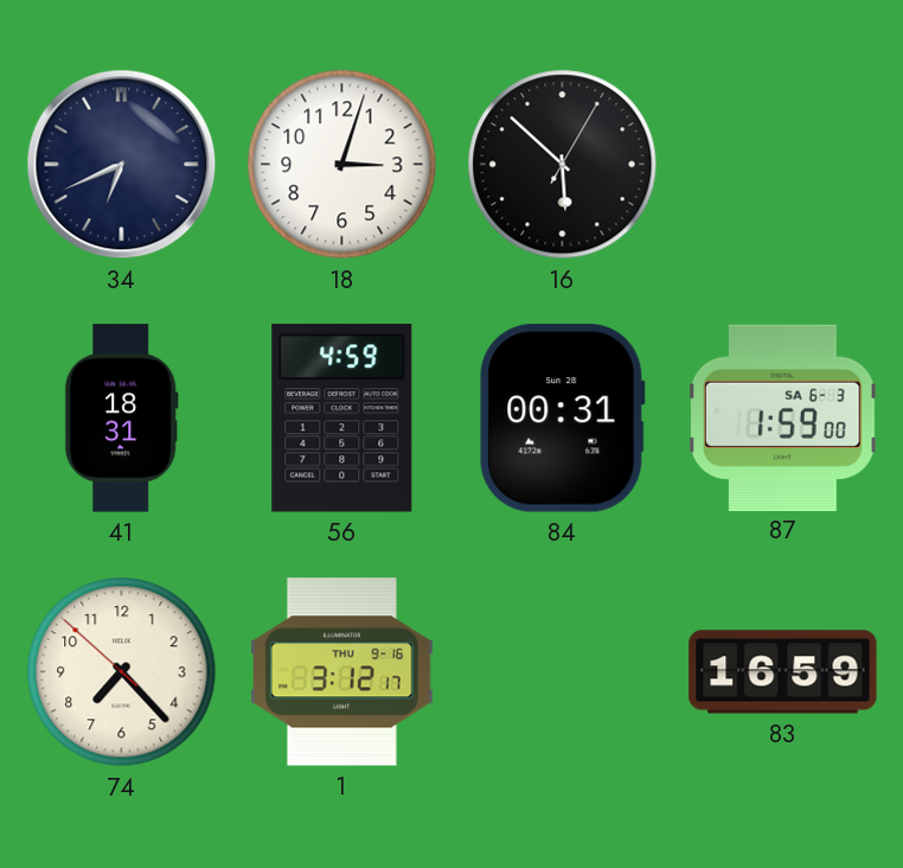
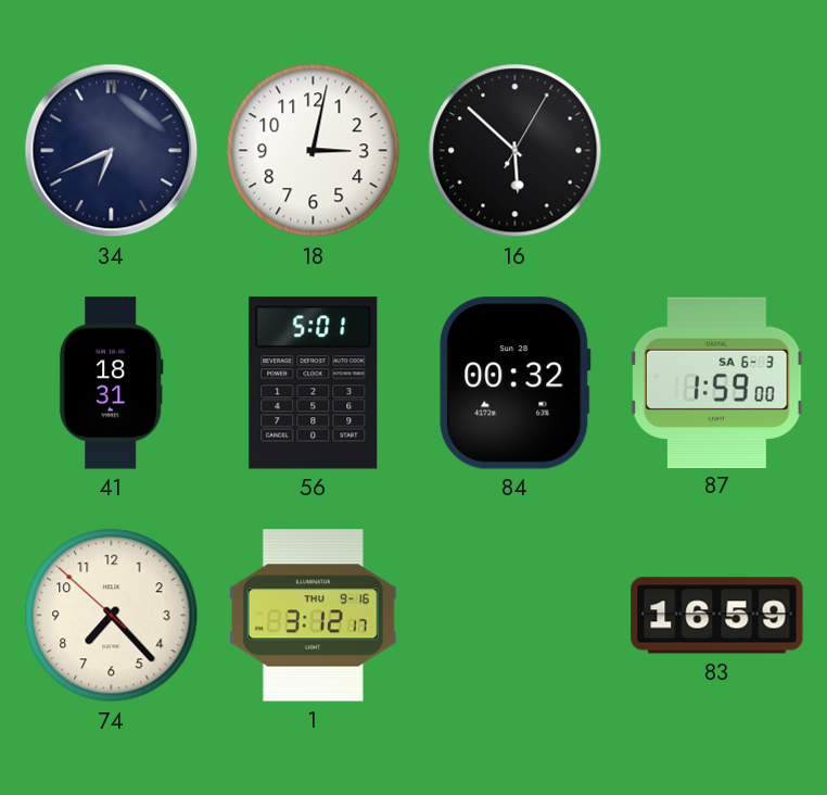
18: 3:03 -> 3:02
56: 4:59 -> 5:01
84: 00:31 -> 00:32
